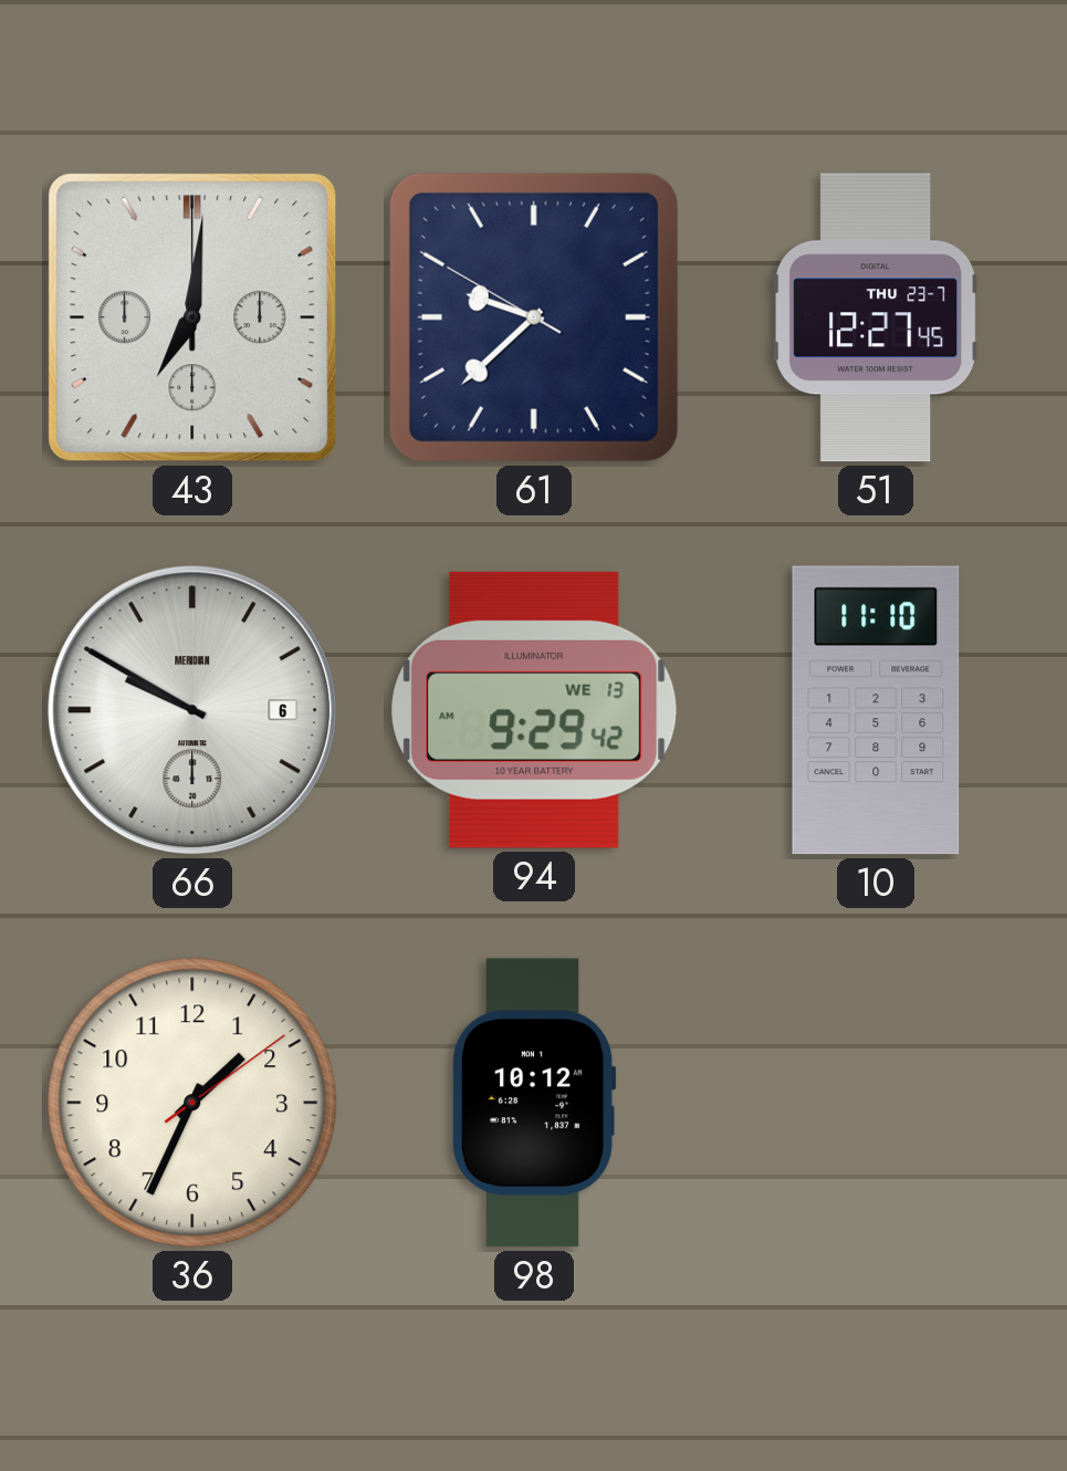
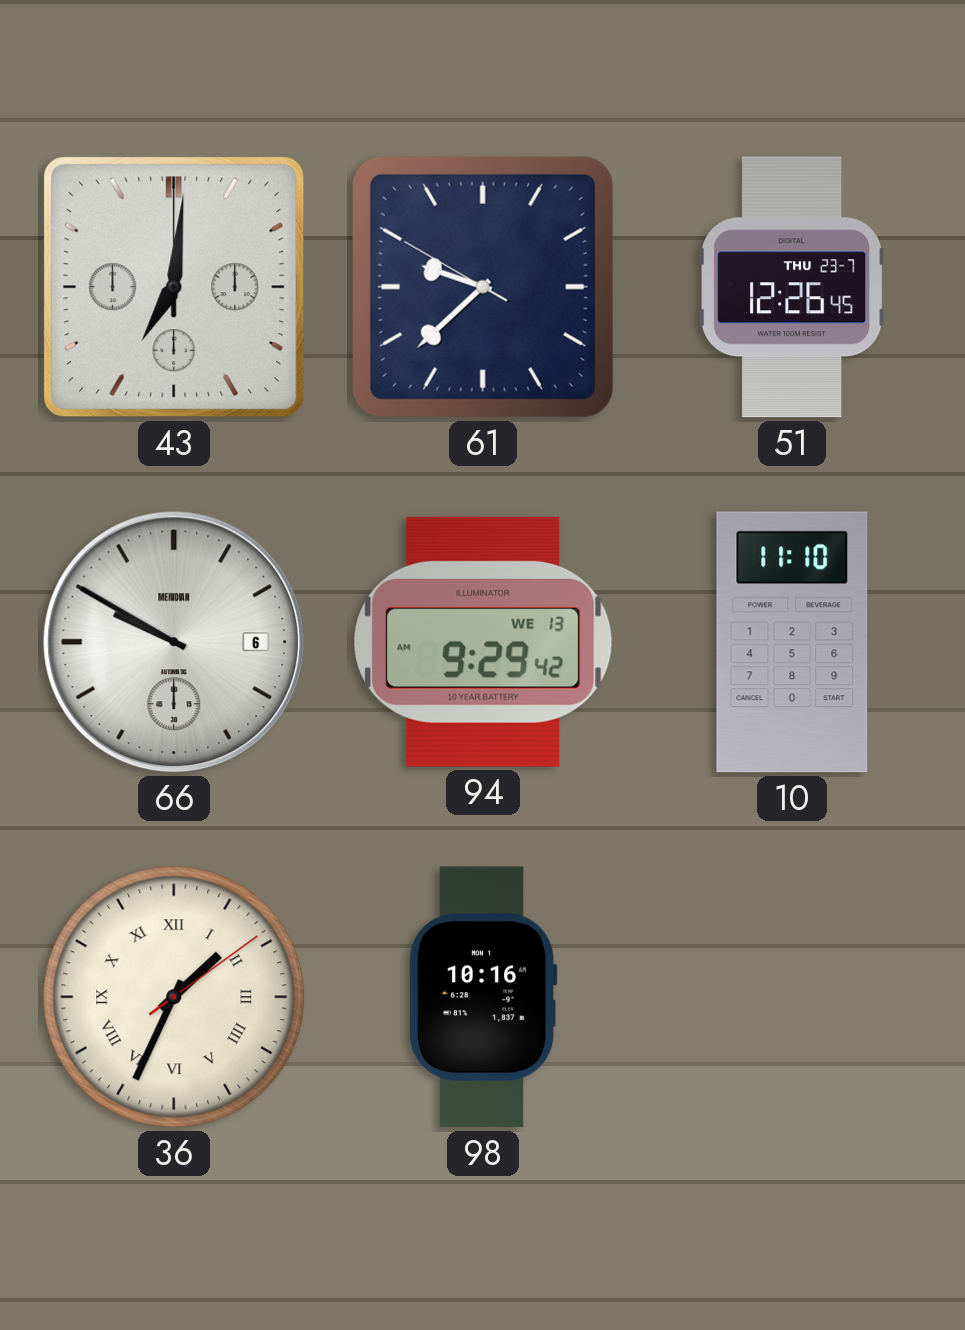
51: 12:27 -> 12:26
36 numerals: Arabic -> Roman
98: 10:12 -> 10:16
